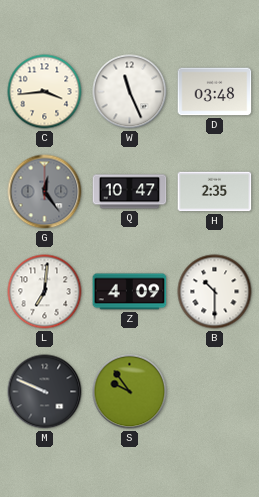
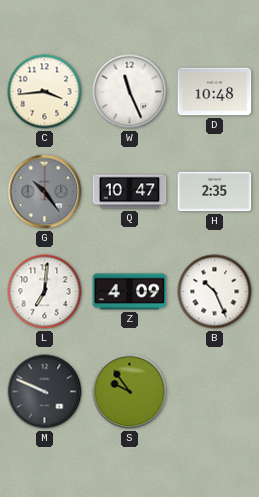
D: 03:48 -> 10:48
G: 12:24 -> 10:24
B: 10:30 -> 10:26
